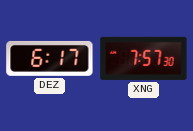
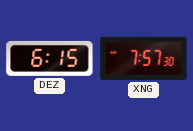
DEZ: 6:17 -> 6:15
